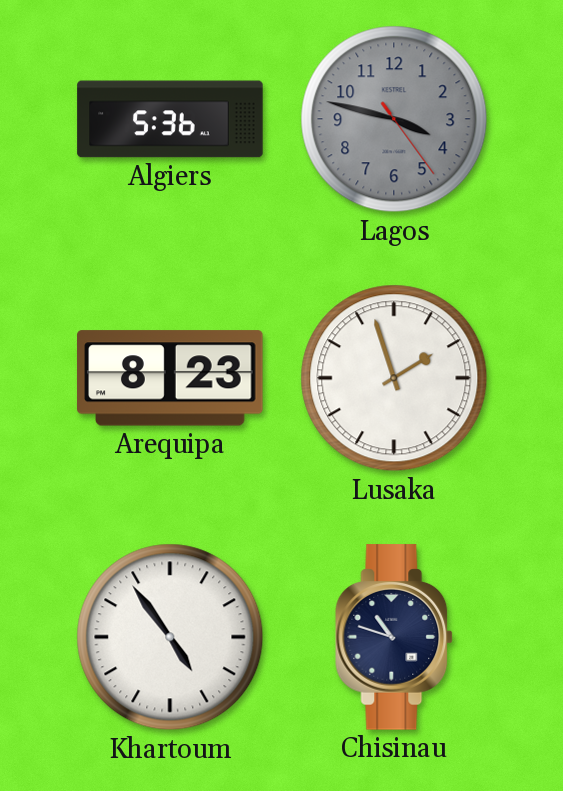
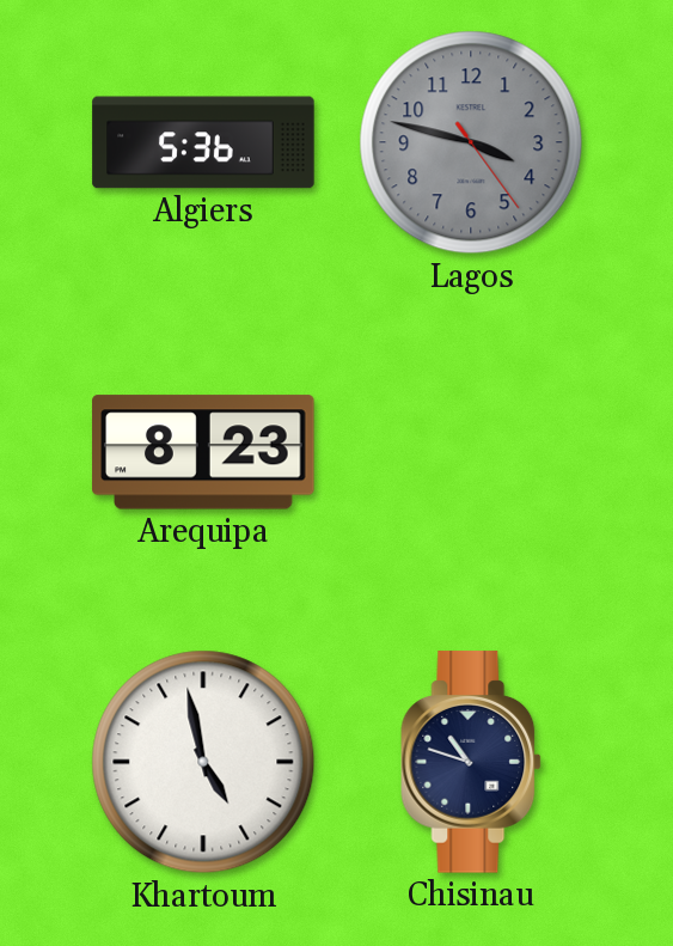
Lusaka: 1:57 -> none
Khartoum: 4:54 -> 4:58
